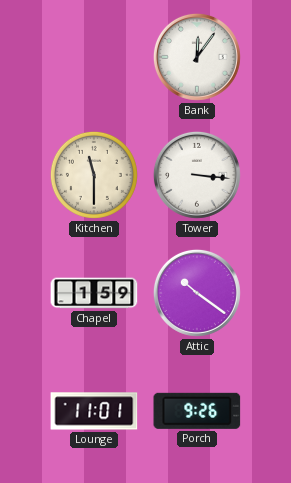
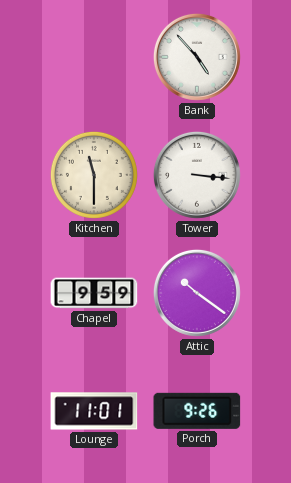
Bank: 12:06 -> 4:53
Chapel: 1:59 -> 9:59
